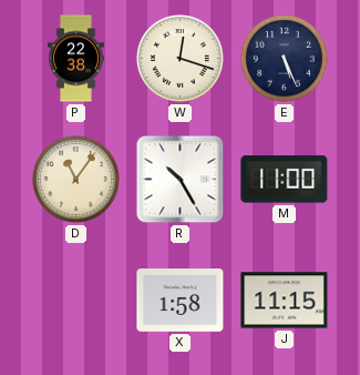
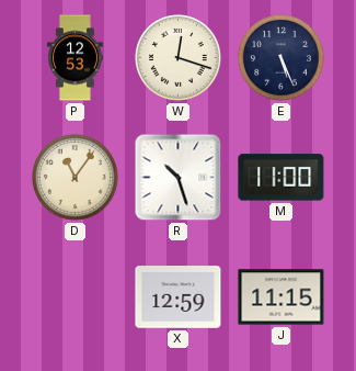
P: 22:38 -> 12:53
R: 10:25 -> 10:27
X: 1:58 -> 12:59
